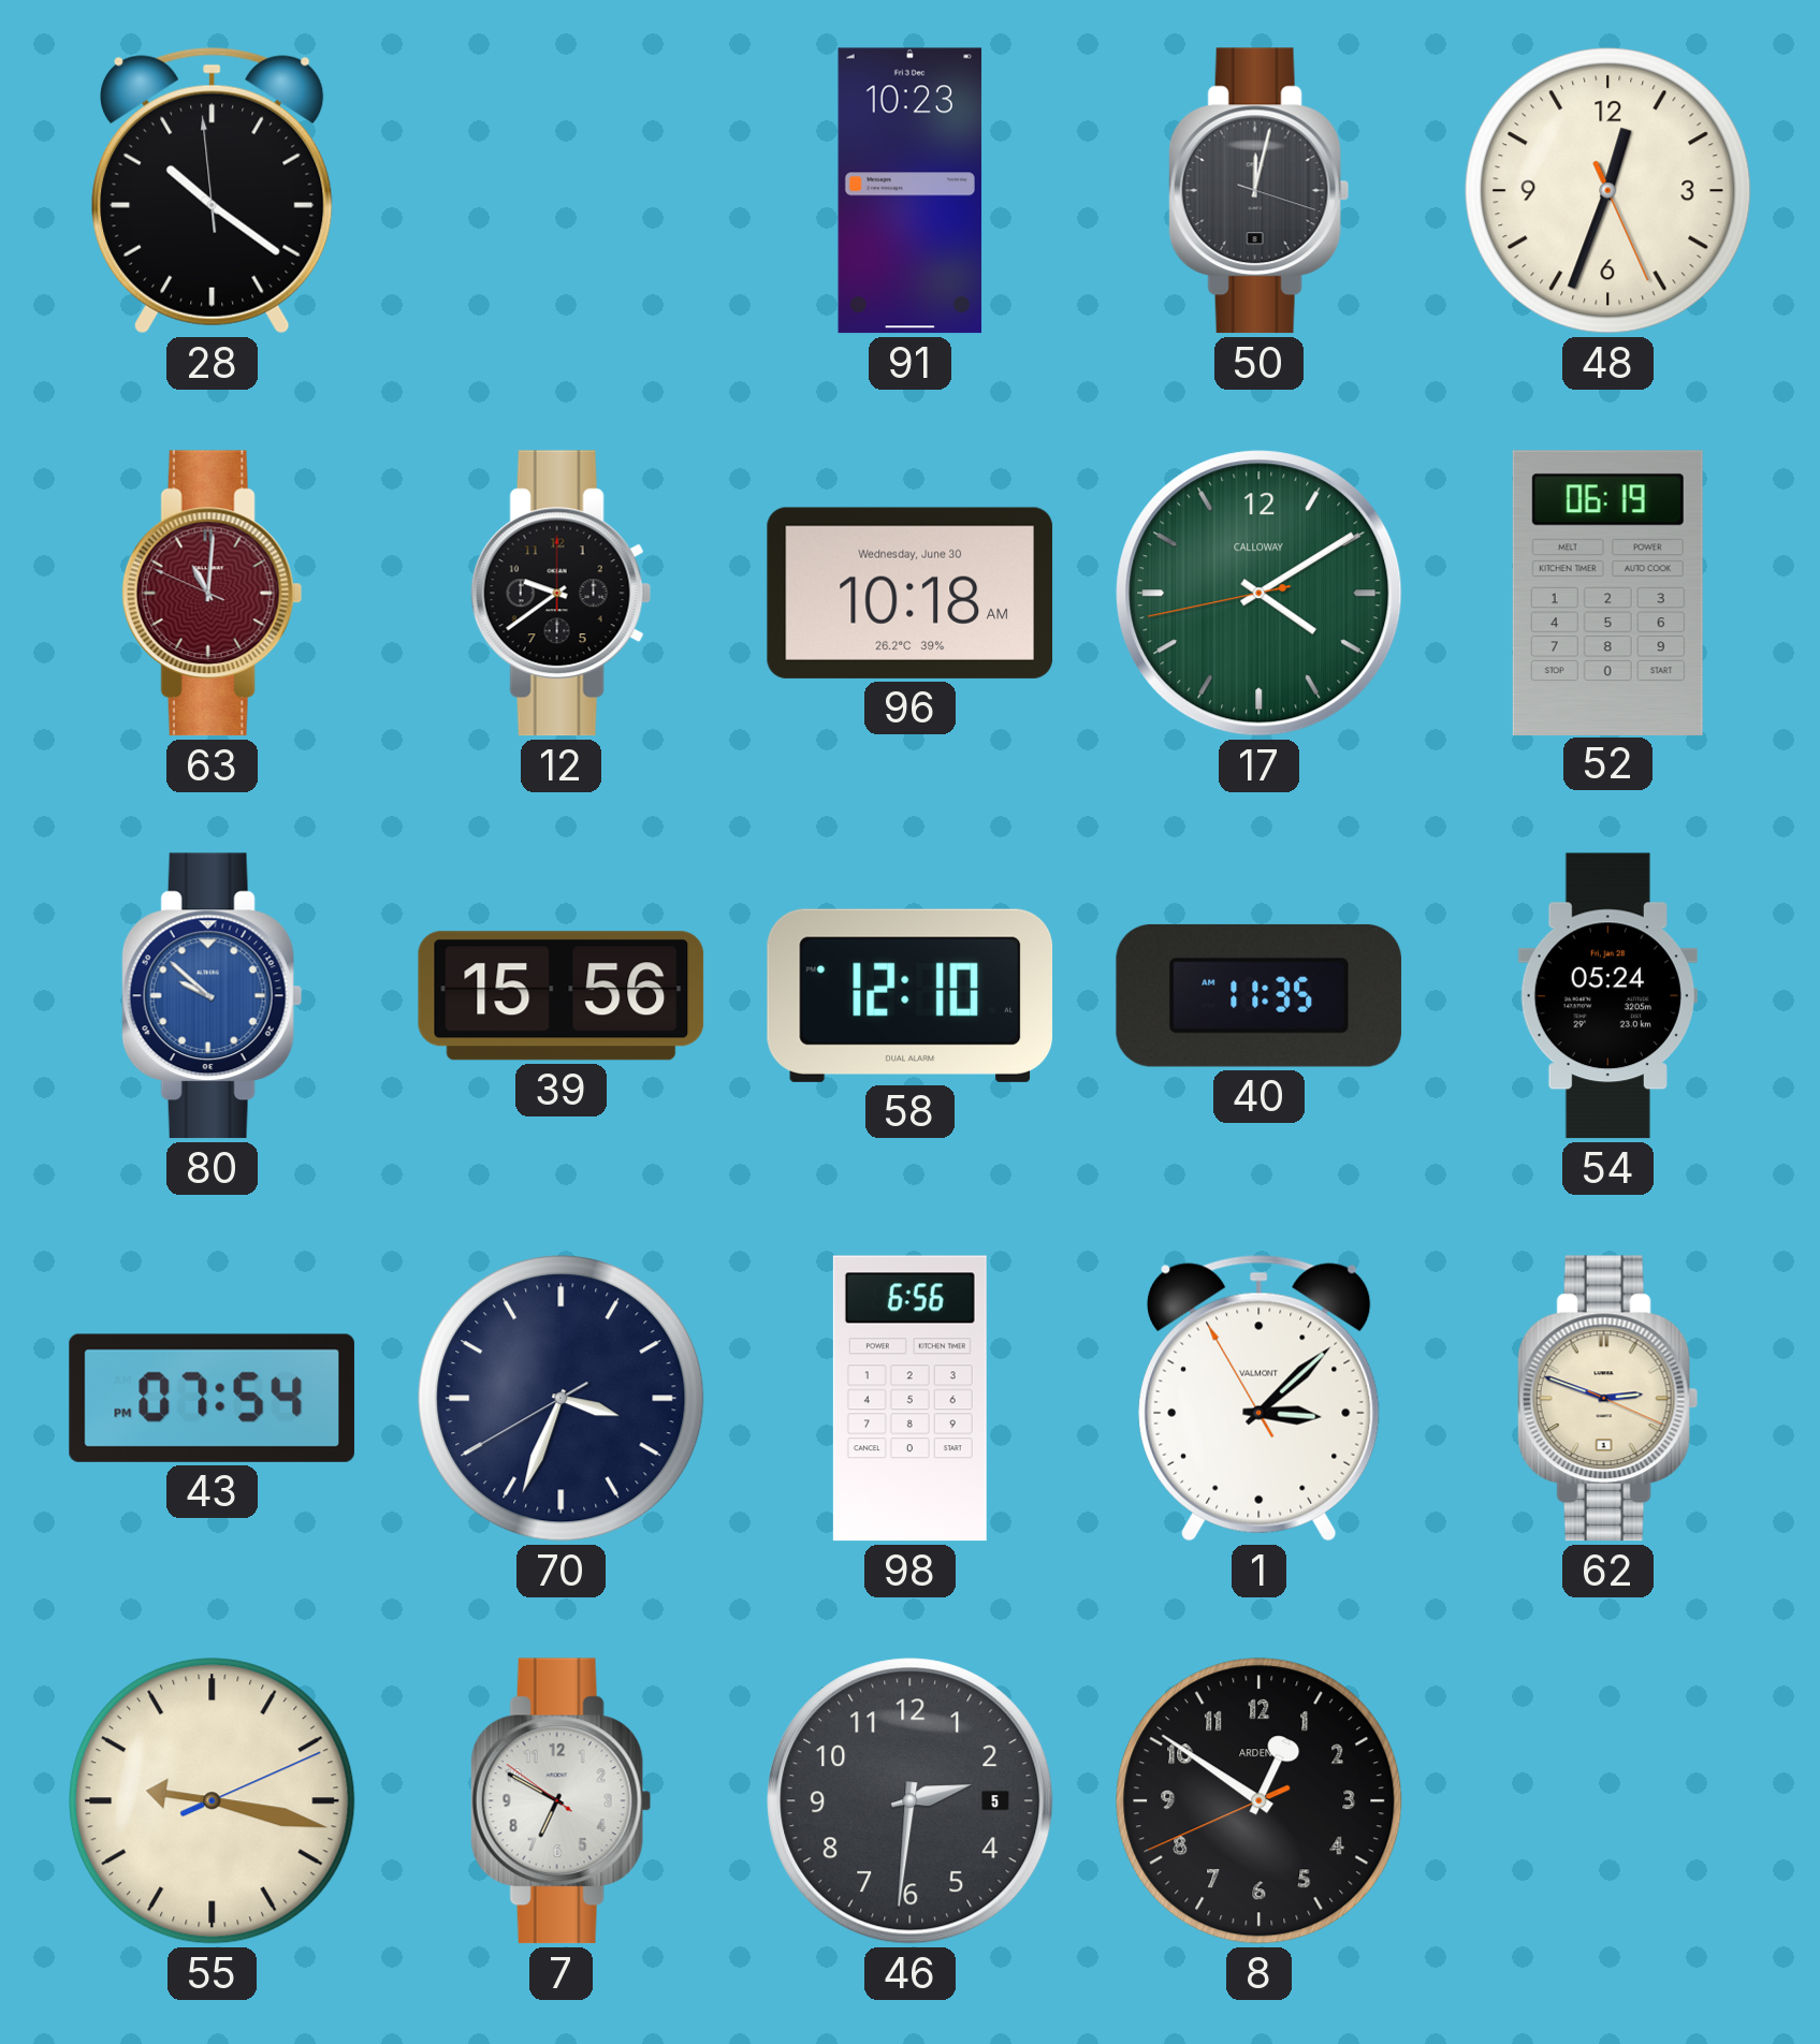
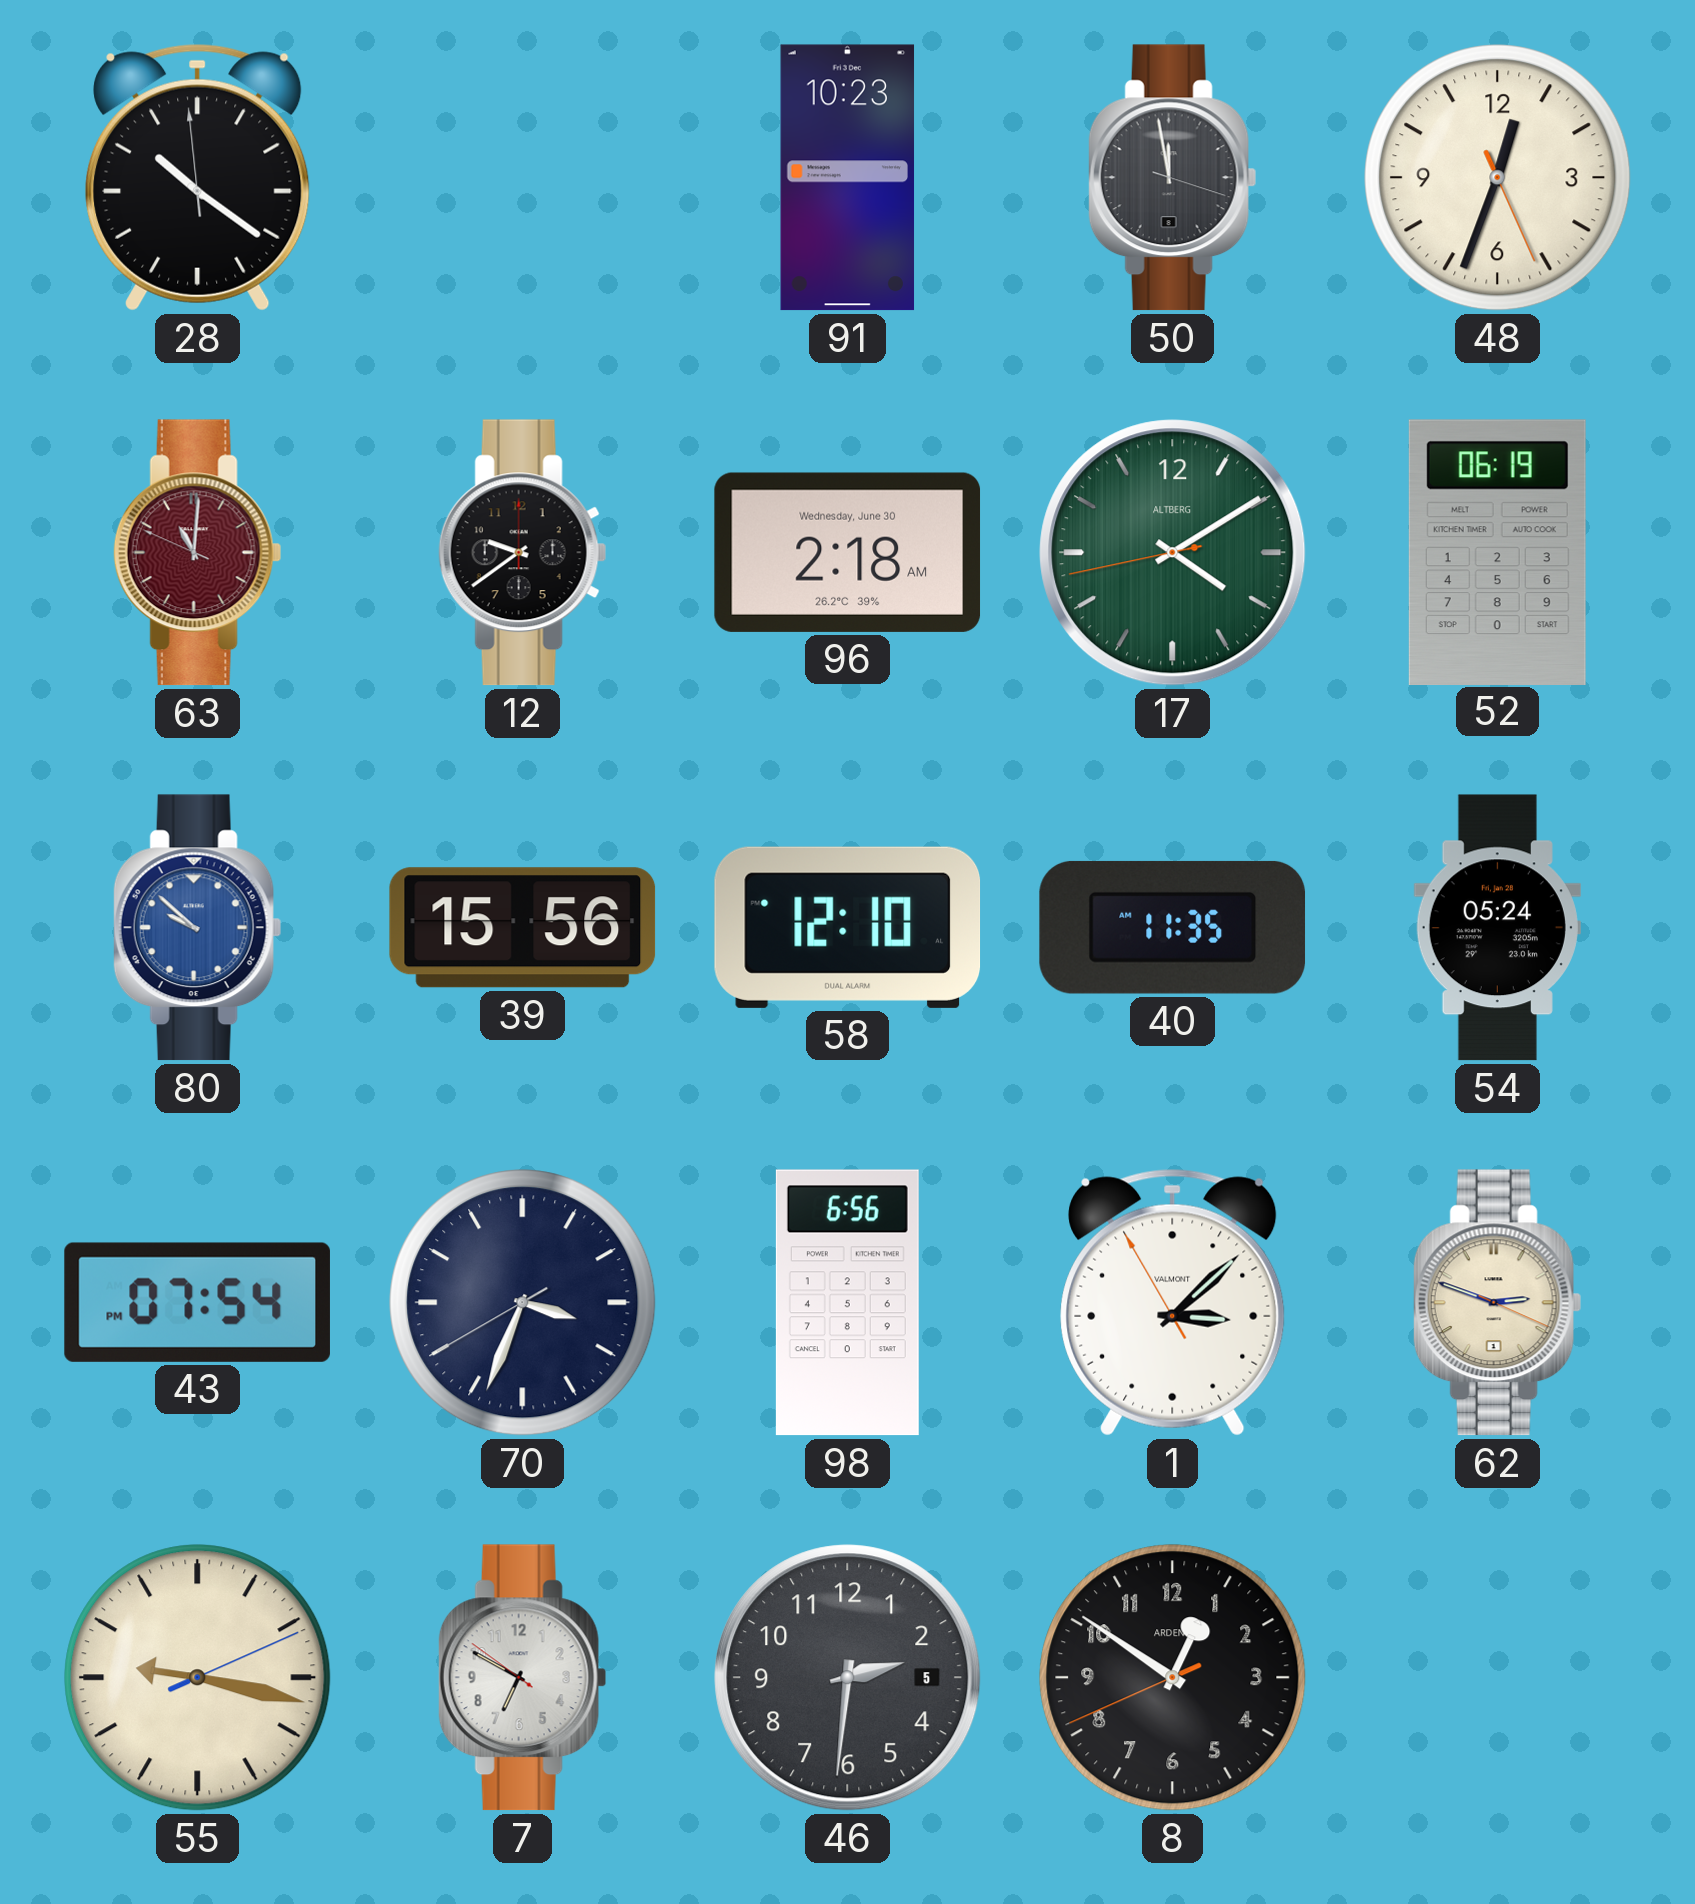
50: 12:02 -> 11:58
96: 10:18 -> 2:18
17 brand: CALLOWAY -> ALTBERG
